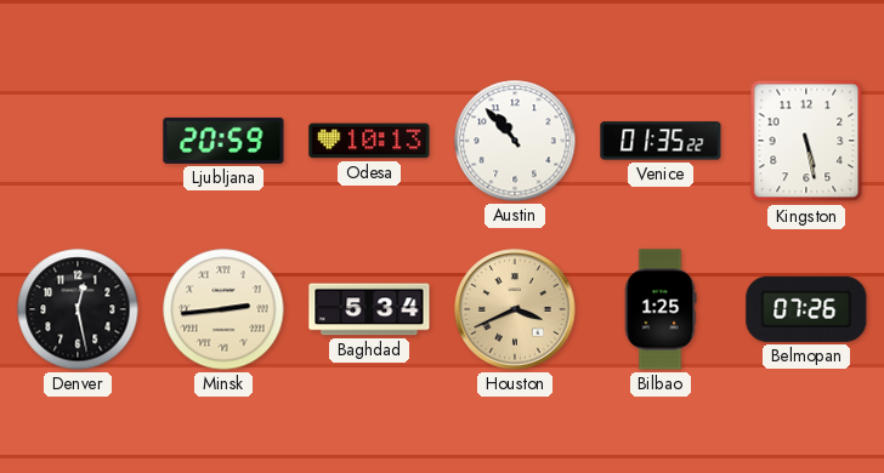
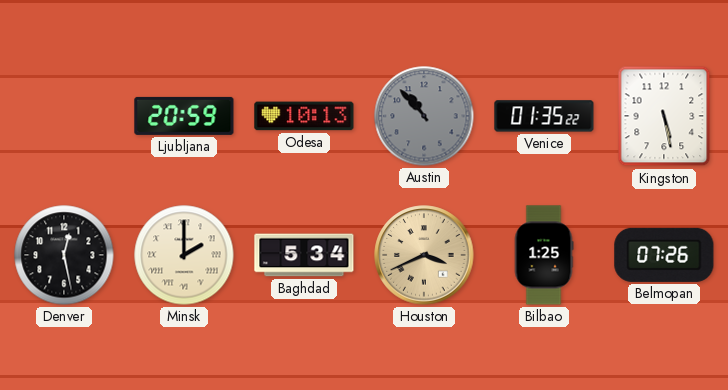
Austin dial: white -> grey
Minsk: 2:44 -> 2:00
